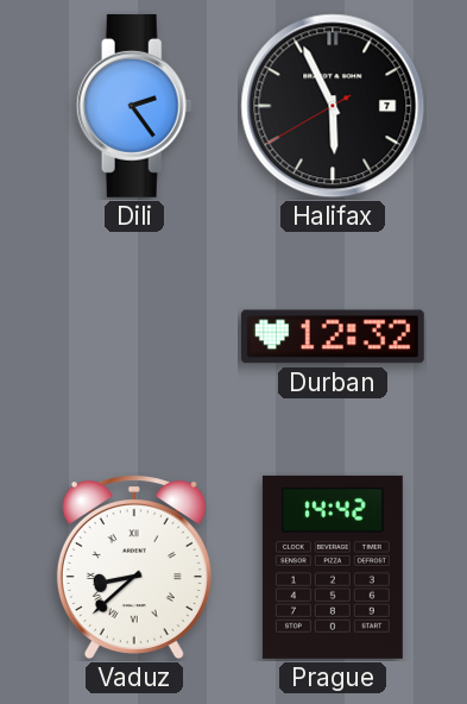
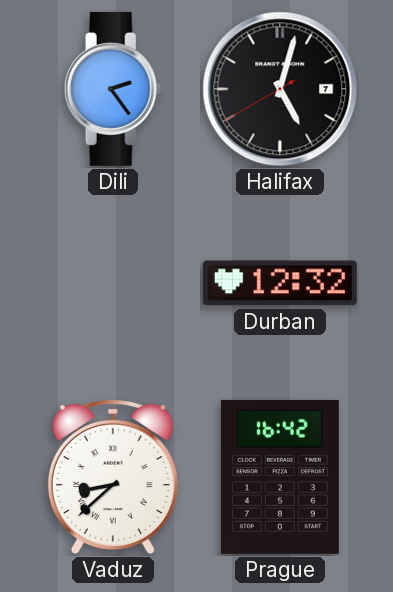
Halifax: 5:55 -> 5:02
Prague: 14:42 -> 16:42
